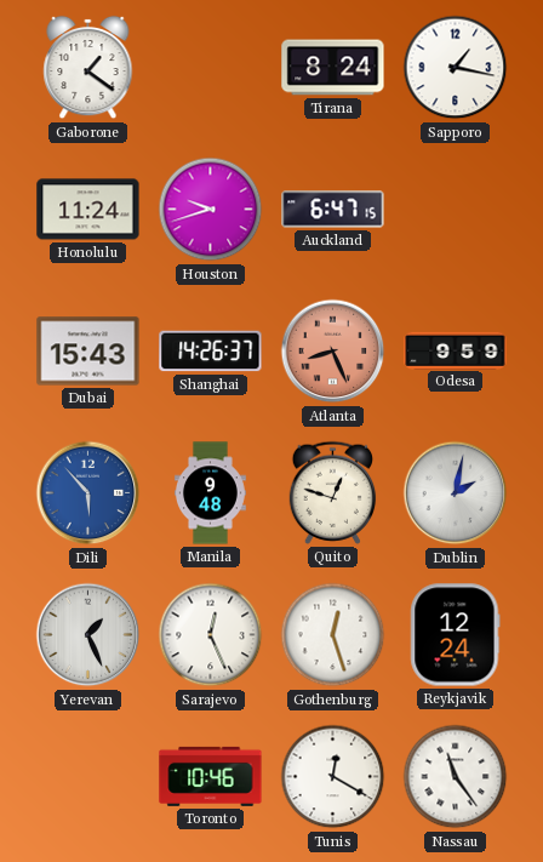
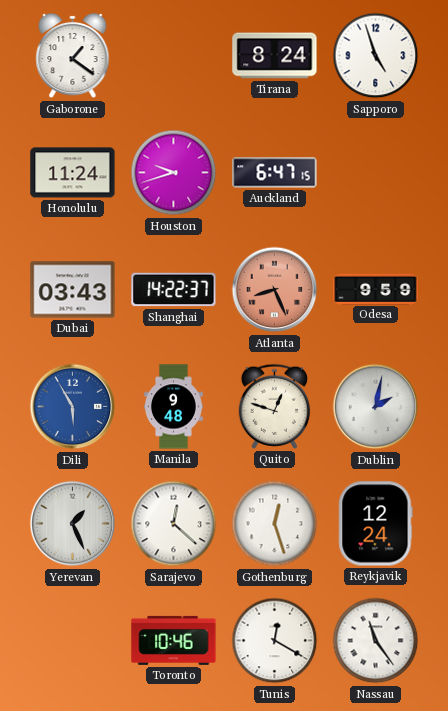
Sapporo: 1:17 -> 4:57
Dubai: 15:43 -> 03:43
Shanghai: 14:26 -> 14:22
Dili: 5:53 -> 5:55
Sarajevo: 12:26 -> 12:22
